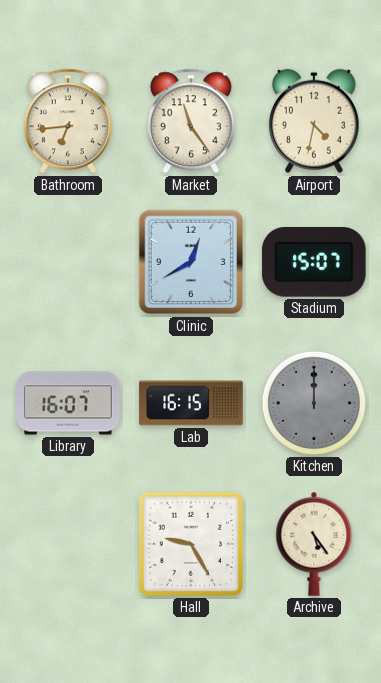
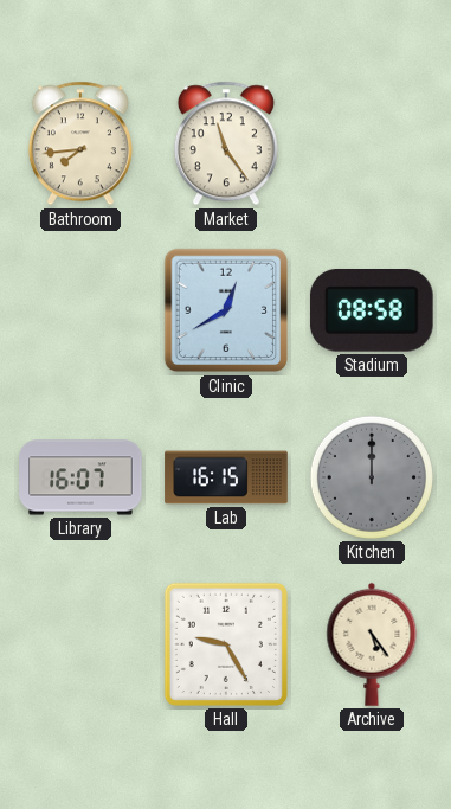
Bathroom: 6:44 -> 7:44
Airport: 4:32 -> none
Stadium: 15:07 -> 08:58
